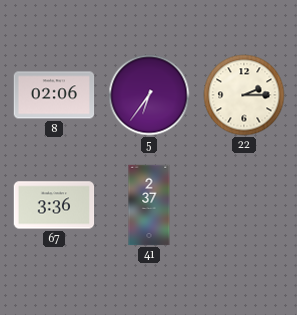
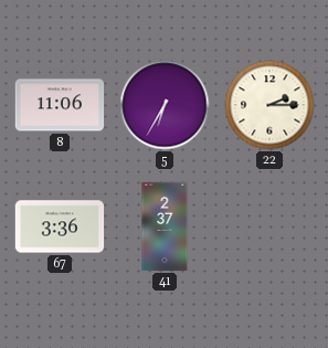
8: 02:06 -> 11:06
5: 6:36 -> 6:35
